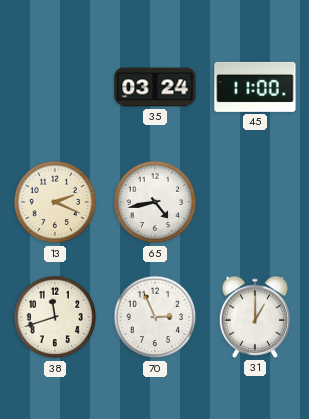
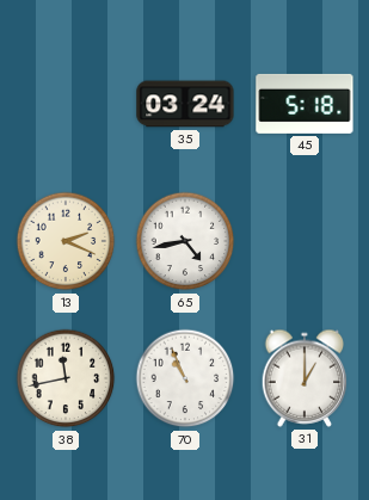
45: 11:00 -> 5:18
38: 11:42 -> 11:43
70: 2:56 -> 10:56
